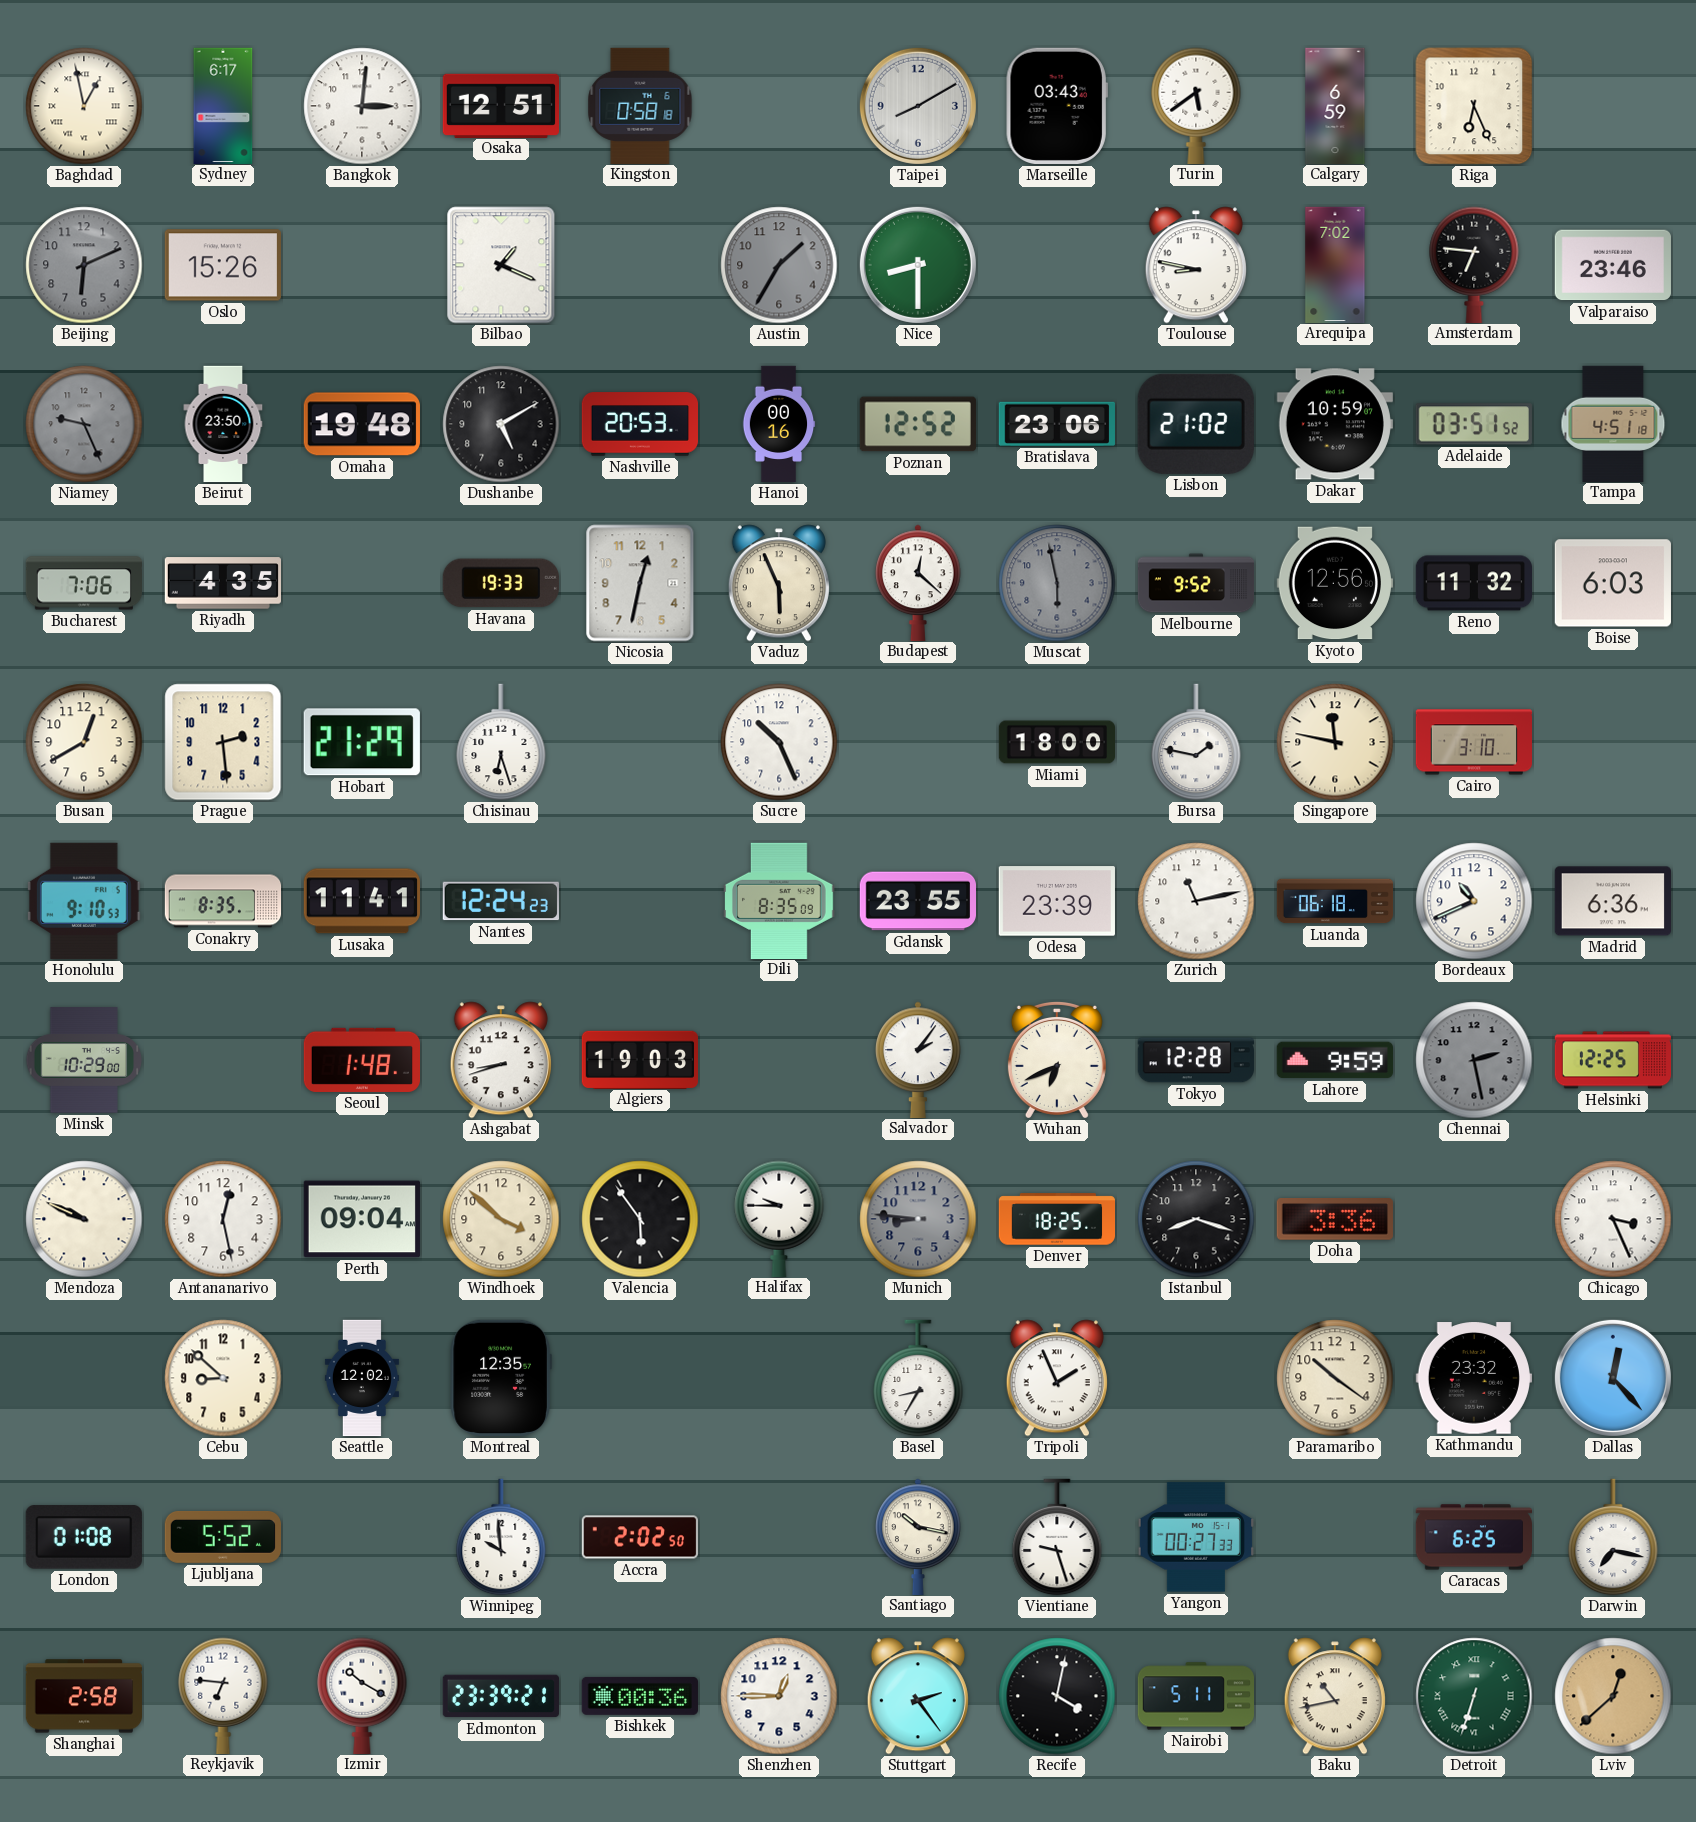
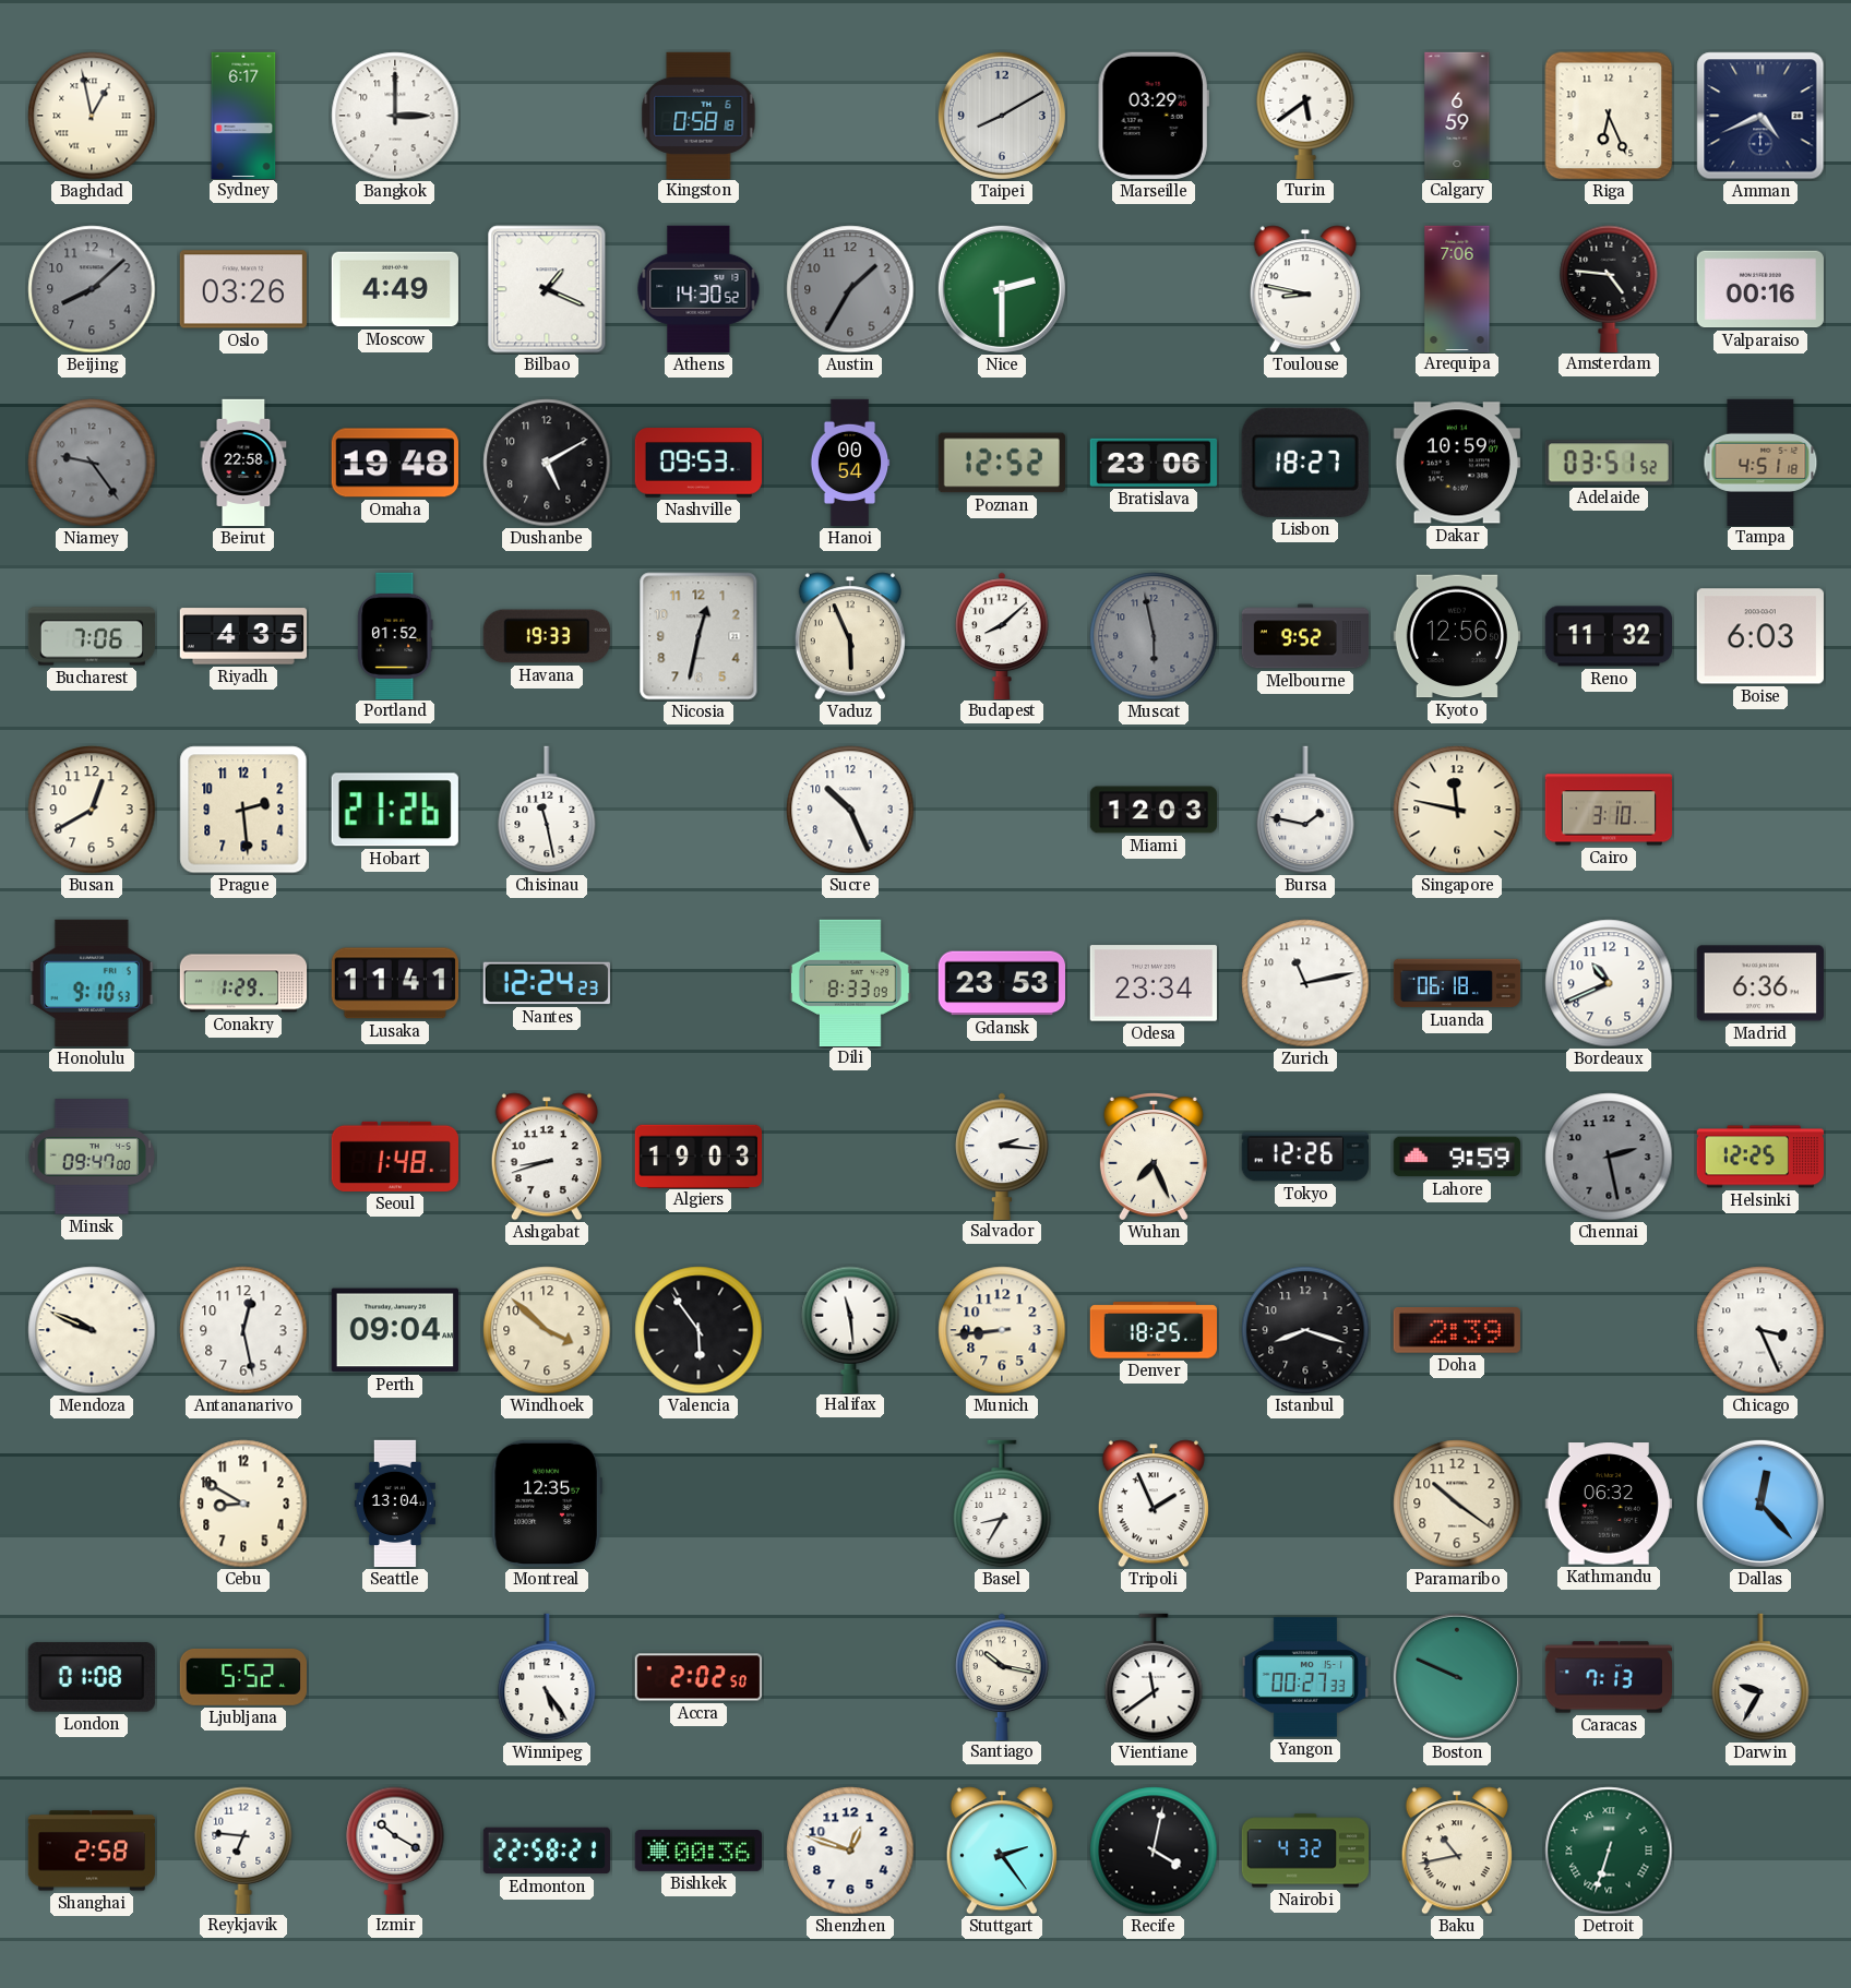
Bangkok: 3:01 -> 3:00
Osaka: 12:51 -> none
Marseille: 03:43 -> 03:29
Amman: none -> 4:41
Beijing: 6:11 -> 8:08
Oslo: 15:26 -> 03:26
Moscow: none -> 4:49
Athens: none -> 14:30
Nice: 8:30 -> 2:30
Arequipa: 7:02 -> 7:06
Amsterdam: 6:46 -> 4:46
Valparaiso: 23:46 -> 00:16
Niamey: 9:26 -> 9:24
Beirut: 23:50 -> 22:58
Nashville: 20:53 -> 09:53
Hanoi: 00:16 -> 00:54
Lisbon: 21:02 -> 18:27
Portland: none -> 01:52
Budapest: 12:22 -> 8:08
Hobart: 21:29 -> 21:26
Chisinau: 6:27 -> 11:28
Miami: 18:00 -> 12:03
Conakry: 8:35 -> 1:29
Dili: 8:35 -> 8:33
Gdansk: 23:55 -> 23:53
Odesa: 23:39 -> 23:34
Minsk: 10:29 -> 09:47
Salvador: 2:06 -> 2:16
Wuhan: 6:41 -> 7:26
Tokyo: 12:28 -> 12:26
Halifax: 9:45 -> 11:29
Munich: 8:46 -> 8:44
Munich dial: grey -> cream
Doha: 3:36 -> 2:39
Cebu: 8:52 -> 8:50
Seattle: 12:02 -> 13:04
Kathmandu: 23:32 -> 06:32
Winnipeg: 9:59 -> 5:24
Vientiane: 9:27 -> 11:39
Boston: none -> 9:49
Caracas: 6:25 -> 7:13
Darwin: 7:17 -> 9:35
Edmonton: 23:39 -> 22:58
Shenzhen: 12:45 -> 12:48
Nairobi: 5:11 -> 4:32
Lviv: 12:38 -> none
